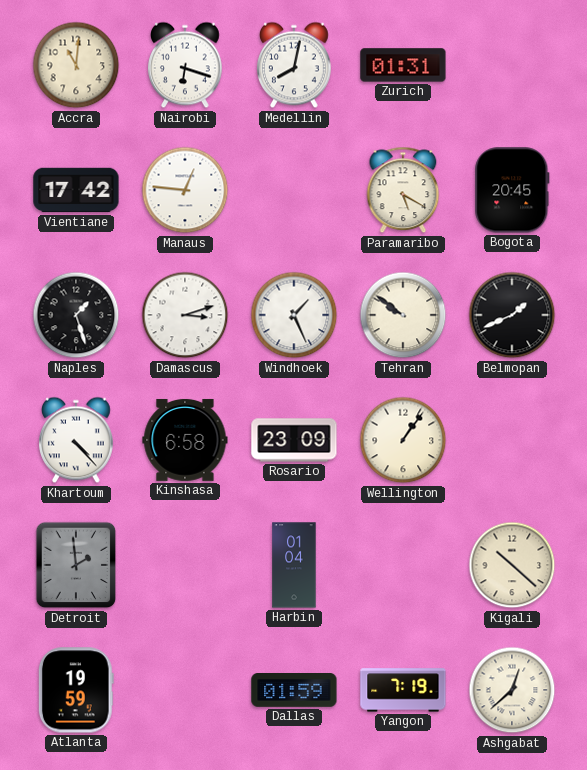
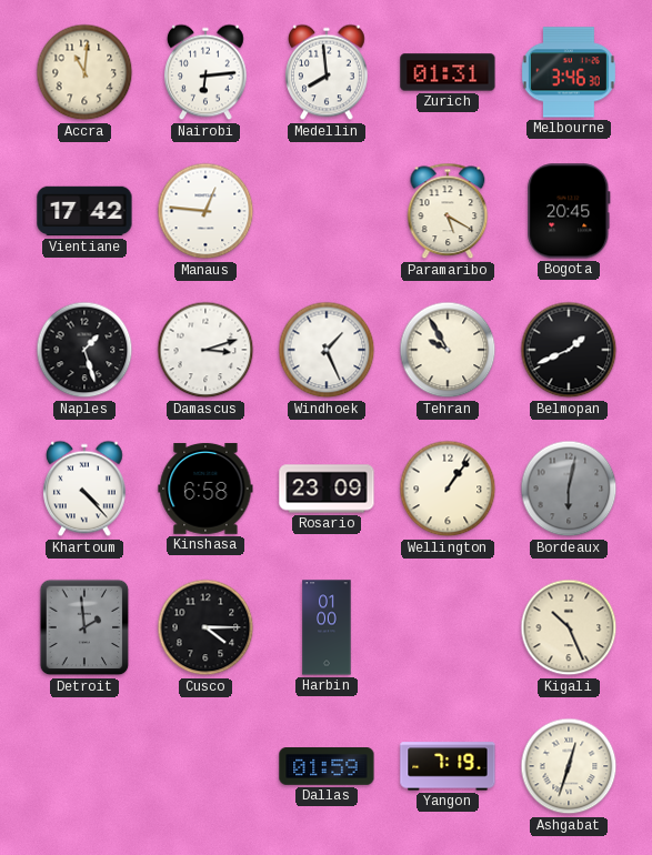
Nairobi: 6:18 -> 6:14
Medellin: 8:02 -> 7:59
Melbourne: none -> 3:46
Tehran: 9:51 -> 9:55
Bordeaux: none -> 6:02
Cusco: none -> 4:15
Harbin: 01:04 -> 01:00
Kigali: 10:22 -> 10:26
Atlanta: 19:59 -> none
Ashgabat: 12:38 -> 12:33
